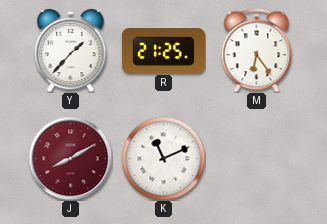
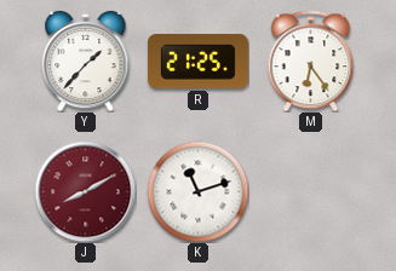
K: 11:11 -> 11:12
